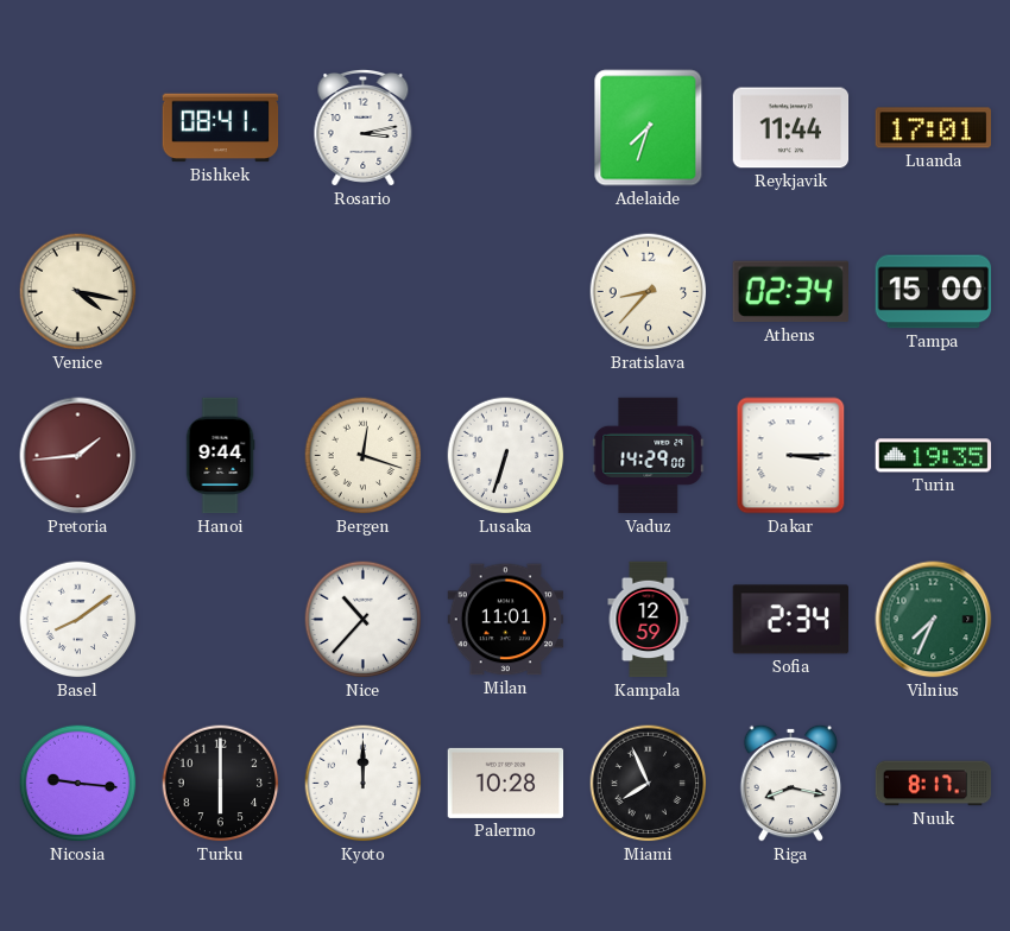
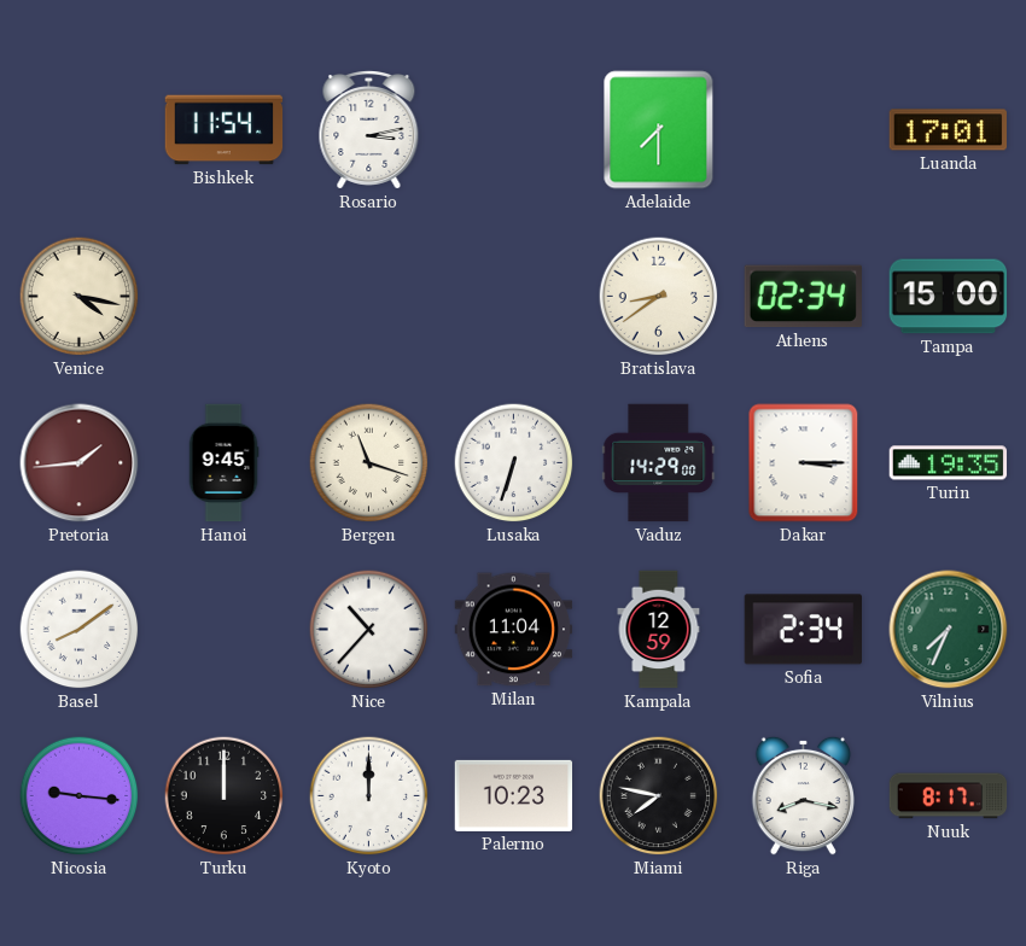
Bishkek: 08:41 -> 11:54
Adelaide: 7:33 -> 7:30
Reykjavik: 11:44 -> none
Bratislava: 8:37 -> 8:39
Hanoi: 9:44 -> 9:45
Bergen: 12:18 -> 11:18
Milan: 11:01 -> 11:04
Turku: 6:00 -> 12:00
Palermo: 10:28 -> 10:23
Miami: 7:56 -> 7:47
